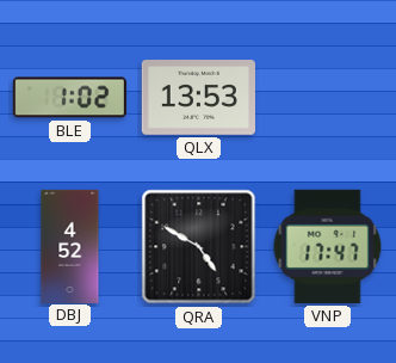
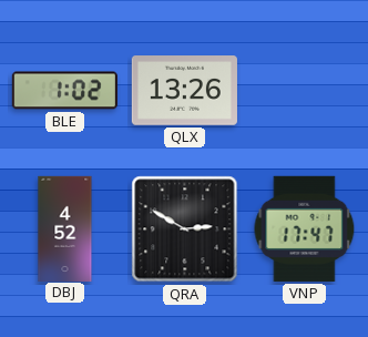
QLX: 13:53 -> 13:26
QRA: 4:50 -> 2:50
